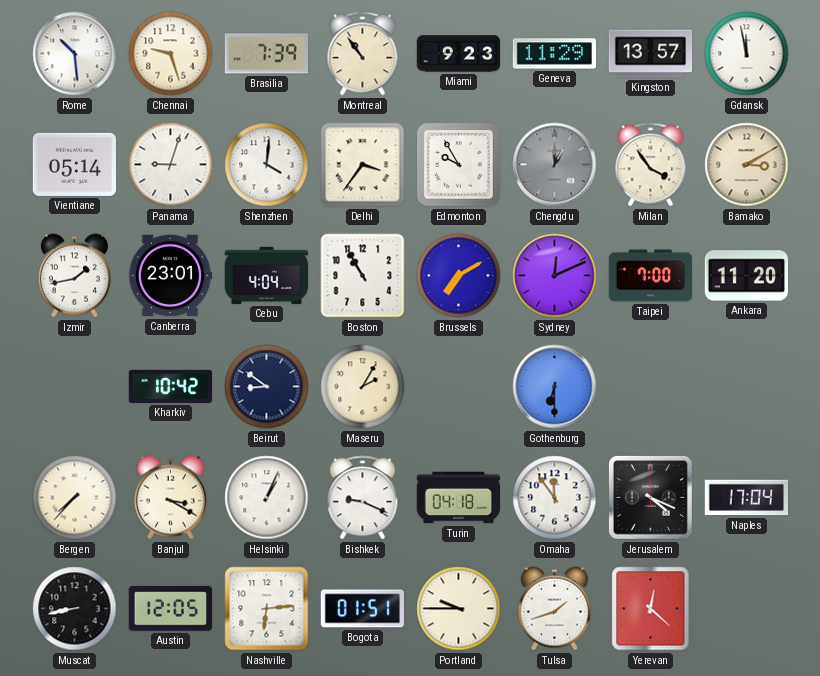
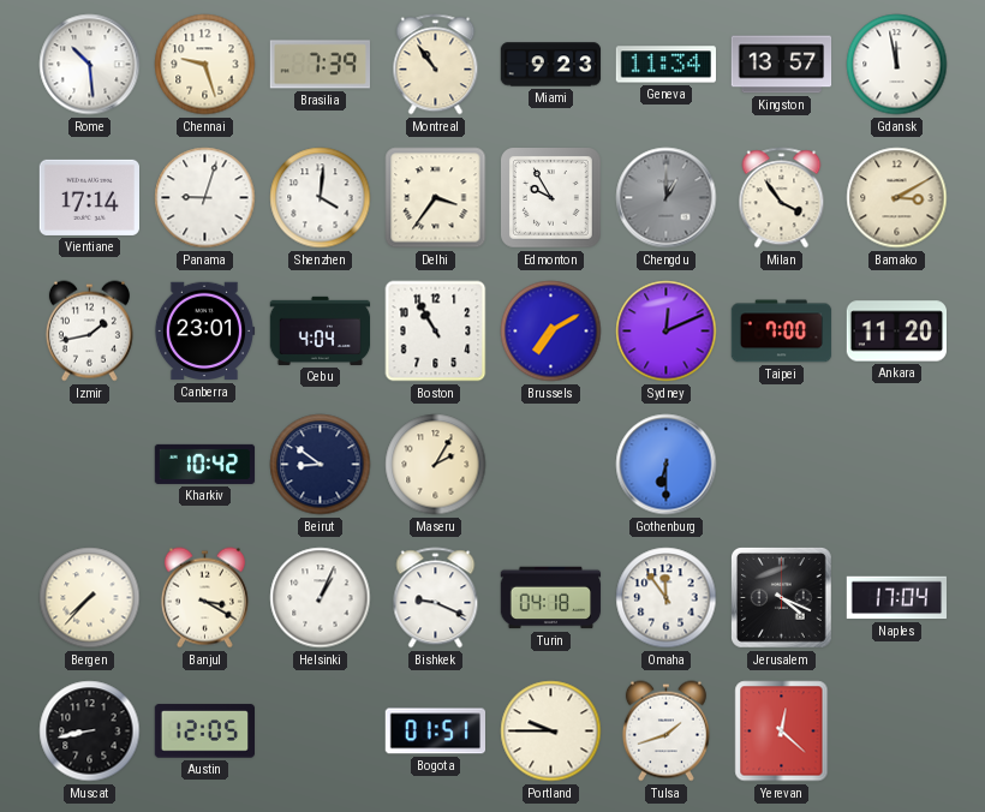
Geneva: 11:29 -> 11:34
Vientiane: 05:14 -> 17:14
Nashville: 6:14 -> none
